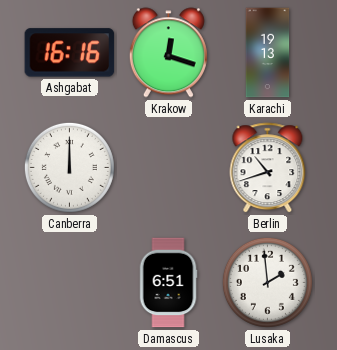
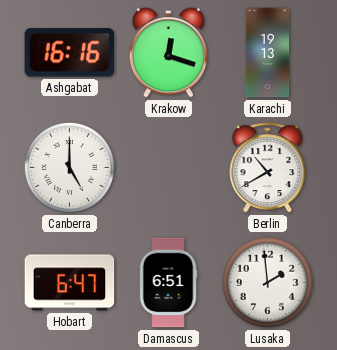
Canberra: 12:00 -> 5:00
Berlin: 10:42 -> 10:40
Hobart: none -> 6:47
